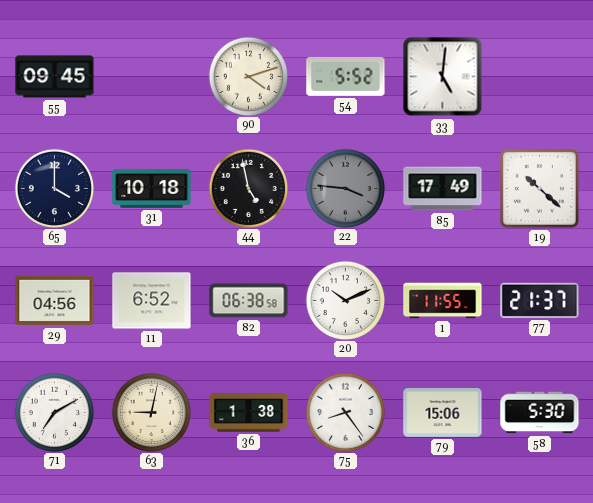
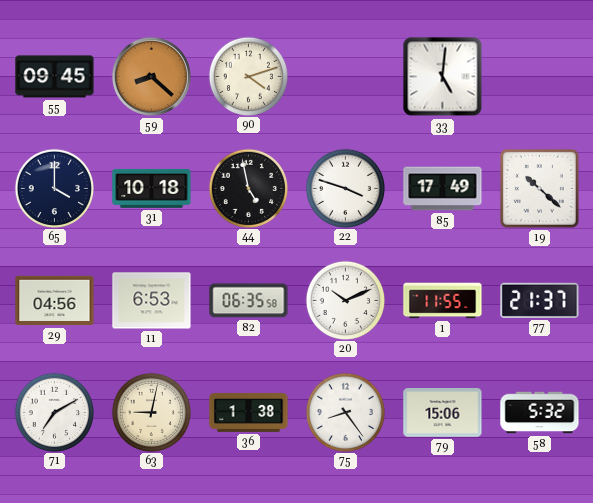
59: none -> 8:22
54: 5:52 -> none
22: 3:46 -> 3:48
22 dial: grey -> white
11: 6:52 -> 6:53
82: 06:38 -> 06:35
58: 5:30 -> 5:32
